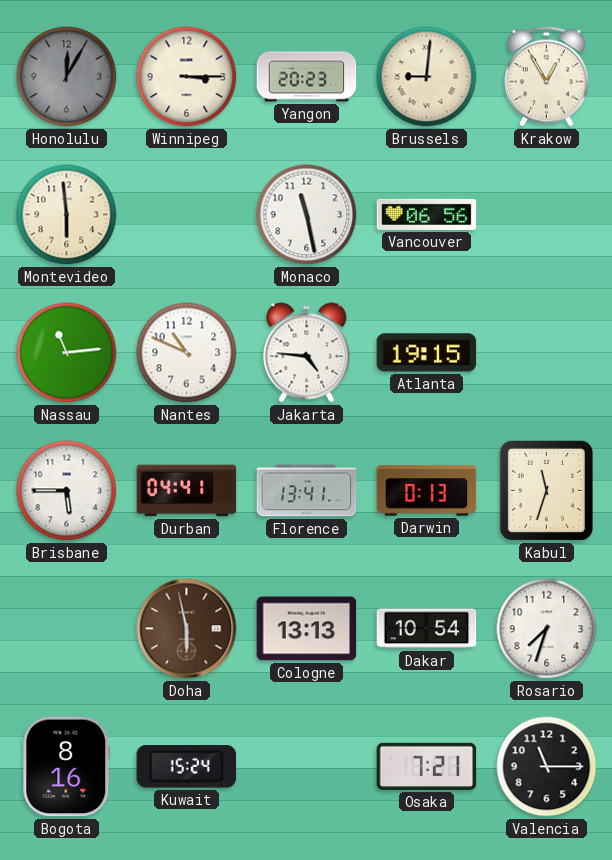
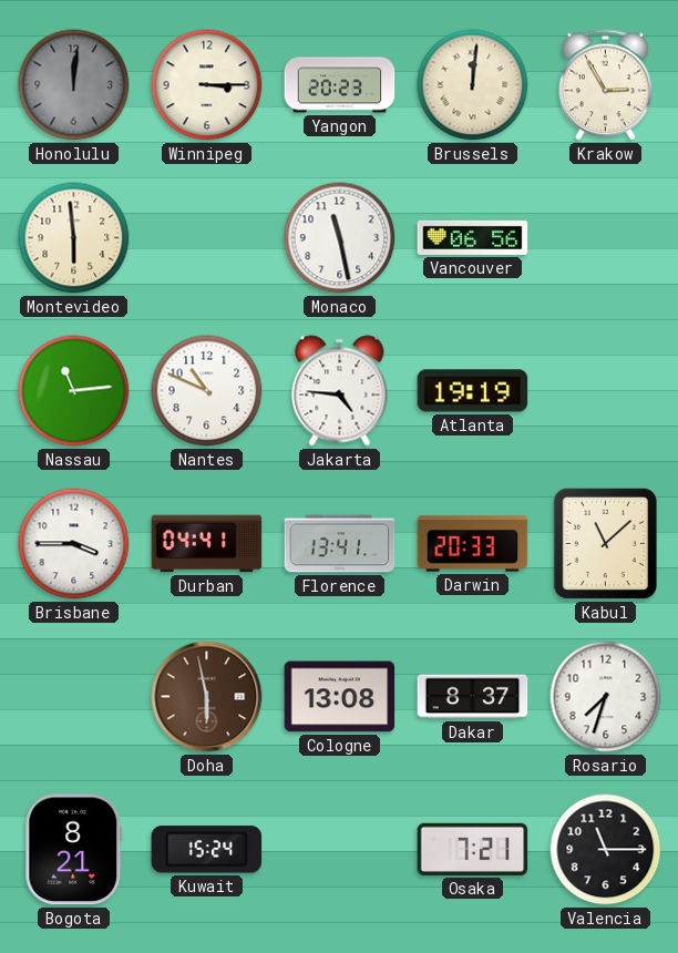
Honolulu: 12:05 -> 12:01
Brussels: 9:01 -> 12:01
Krakow: 12:55 -> 2:55
Atlanta: 19:15 -> 19:19
Brisbane: 5:45 -> 3:45
Darwin: 0:13 -> 20:33
Kabul: 11:33 -> 11:08
Cologne: 13:13 -> 13:08
Dakar: 10:54 -> 8:37
Bogota: 8:16 -> 8:21
